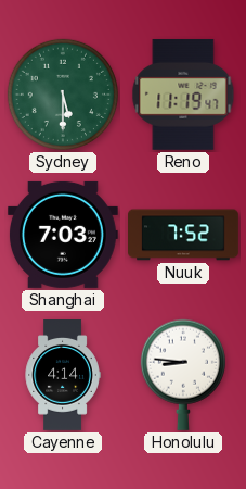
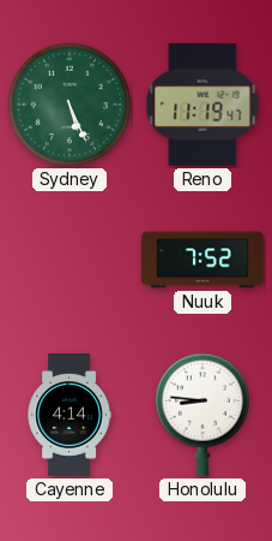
Sydney: 5:30 -> 5:26
Shanghai: 7:03 -> none
